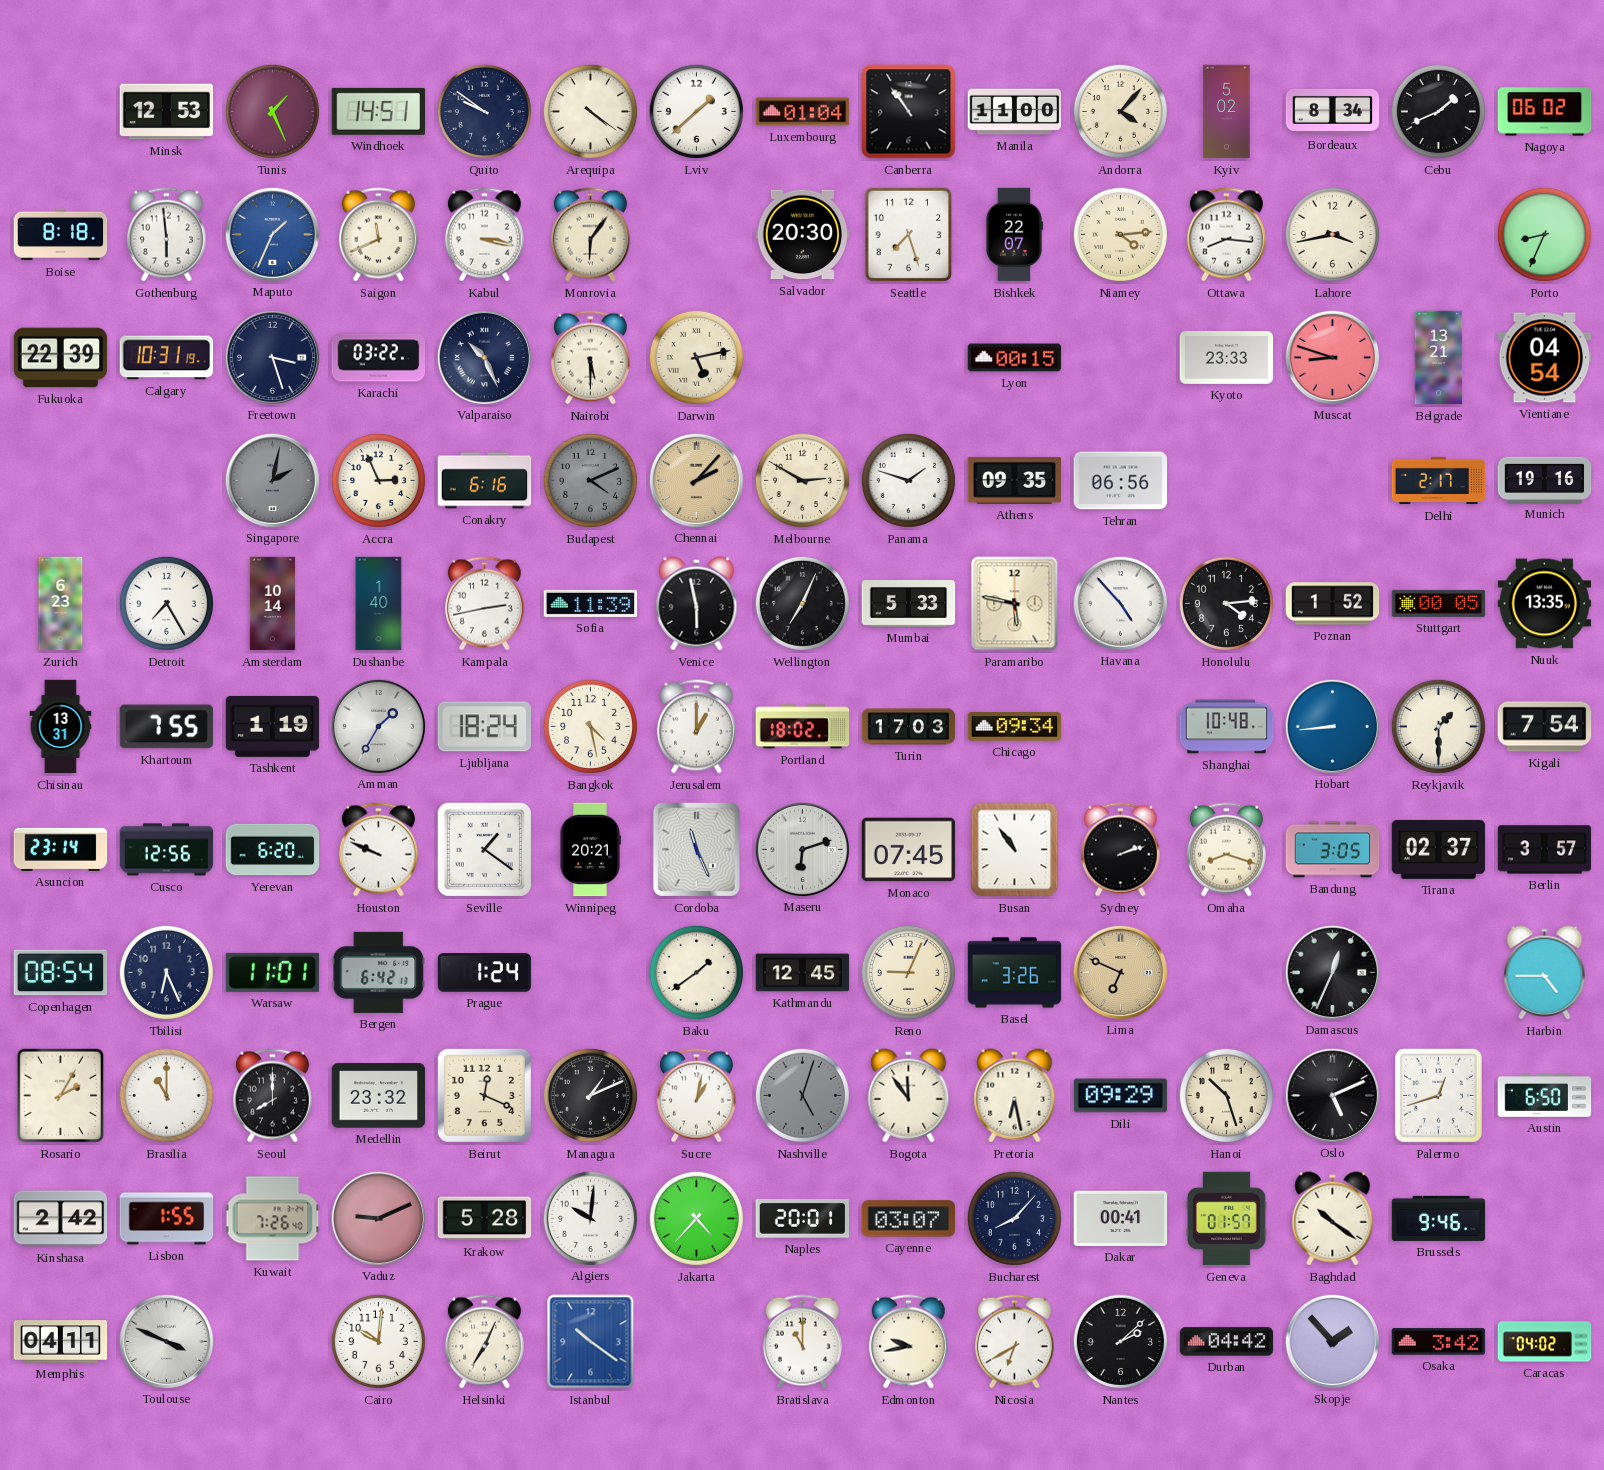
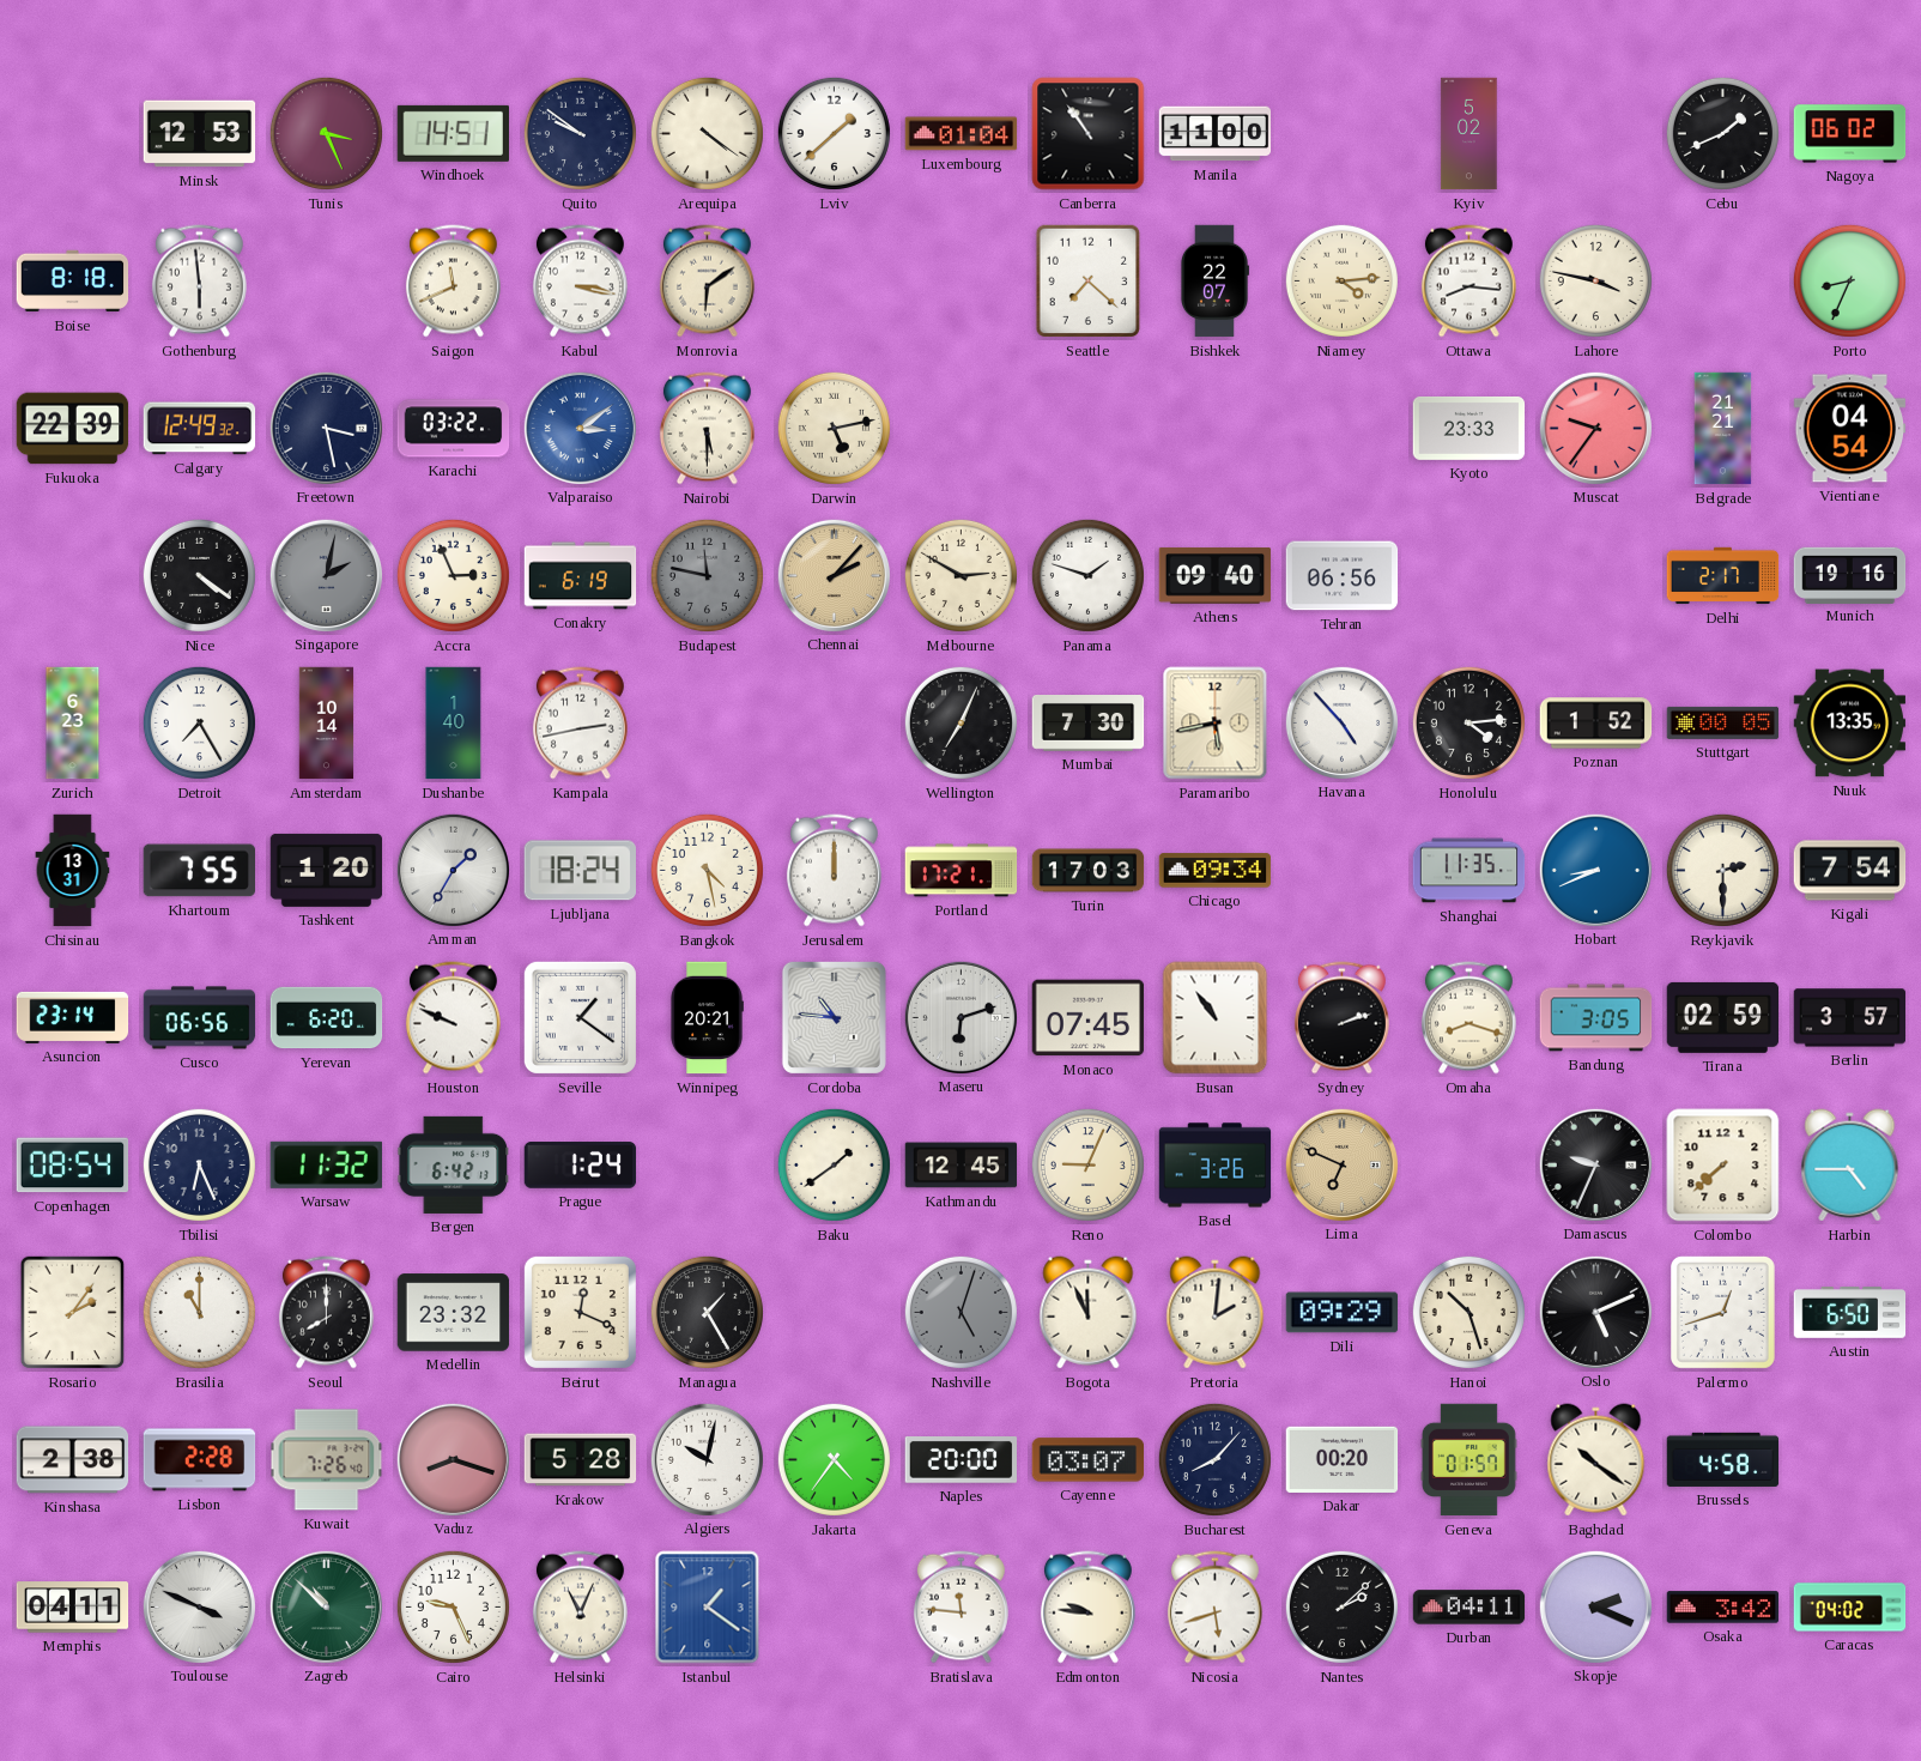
Tunis: 1:26 -> 3:26
Andorra: 4:07 -> none
Bordeaux: 8:34 -> none
Maputo: 1:34 -> none
Monrovia: 6:06 -> 6:09
Salvador: 20:30 -> none
Seattle: 7:27 -> 7:22
Lahore: 3:43 -> 3:47
Calgary: 10:31 -> 12:49
Freetown: 3:27 -> 3:28
Valparaiso: 10:26 -> 3:09
Valparaiso dial: navy -> blue
Lyon: 00:15 -> none
Muscat: 8:48 -> 9:36
Belgrade: 13:21 -> 21:21
Nice: none -> 4:21
Conakry: 6:16 -> 6:19
Budapest: 4:11 -> 11:47
Athens: 09:35 -> 09:40
Sofia: 11:39 -> none
Venice: 5:58 -> none
Mumbai: 5:33 -> 7:30
Paramaribo: 5:47 -> 5:43
Tashkent: 1:19 -> 1:20
Jerusalem: 1:00 -> 12:00
Portland: 18:02 -> 17:21
Shanghai: 10:48 -> 11:35
Hobart: 8:44 -> 8:41
Reykjavik: 1:30 -> 2:30
Cusco: 12:56 -> 06:56
Cordoba: 11:26 -> 10:46
Tirana: 02:37 -> 02:59
Warsaw: 11:01 -> 11:32
Damascus: 12:34 -> 9:34
Colombo: none -> 7:38
Rosario: 2:05 -> 2:06
Managua: 1:11 -> 1:25
Sucre: 1:02 -> none
Bogota: 11:54 -> 11:56
Pretoria: 6:28 -> 2:01
Kinshasa: 2:42 -> 2:38
Lisbon: 1:55 -> 2:28
Vaduz: 9:11 -> 8:18
Algiers: 10:01 -> 10:02
Jakarta: 4:37 -> 4:36
Naples: 20:01 -> 20:00
Dakar: 00:41 -> 00:20
Brussels: 9:46 -> 4:58
Zagreb: none -> 10:52
Cairo: 10:01 -> 9:26
Helsinki: 7:04 -> 11:04
Istanbul: 10:21 -> 1:21
Bratislava: 11:00 -> 11:46
Edmonton: 9:43 -> 9:46
Nicosia: 6:40 -> 5:42
Durban: 04:42 -> 04:11
Skopje: 1:53 -> 2:19
